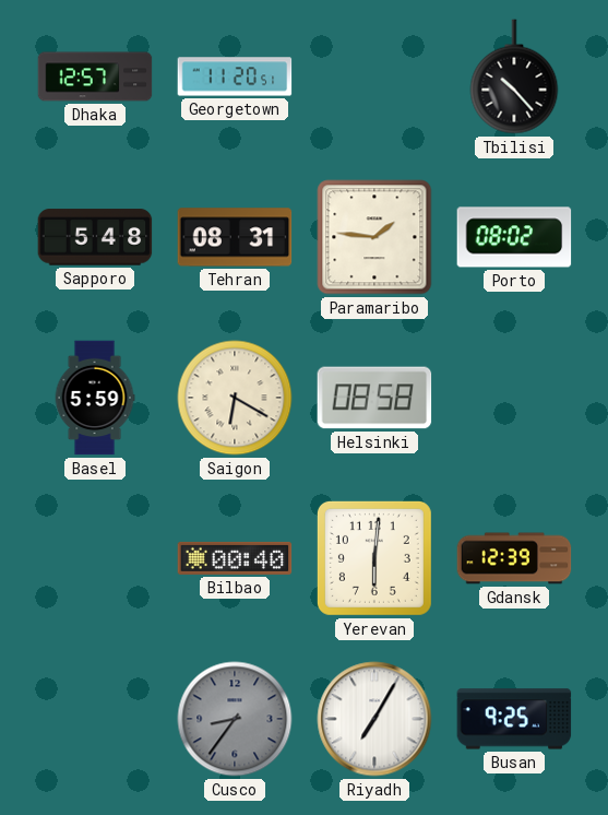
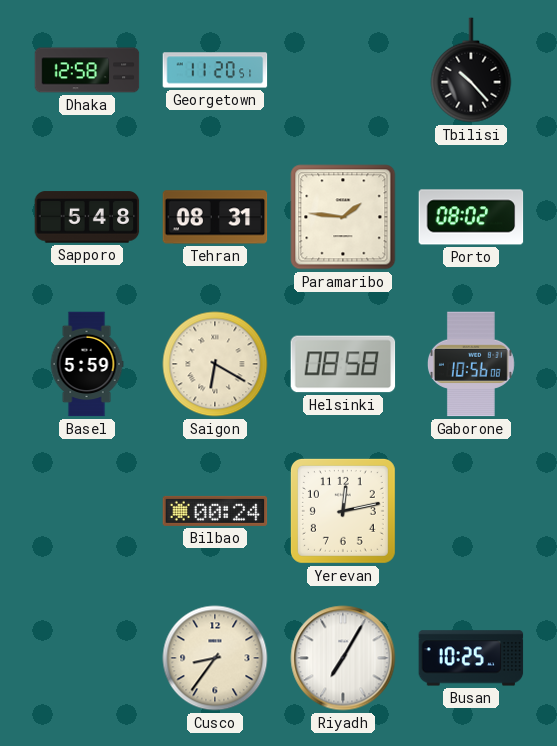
Dhaka: 12:57 -> 12:58
Gaborone: none -> 10:56
Bilbao: 00:40 -> 00:24
Yerevan: 6:01 -> 12:13
Gdansk: 12:39 -> none
Cusco dial: grey -> cream
Busan: 9:25 -> 10:25
